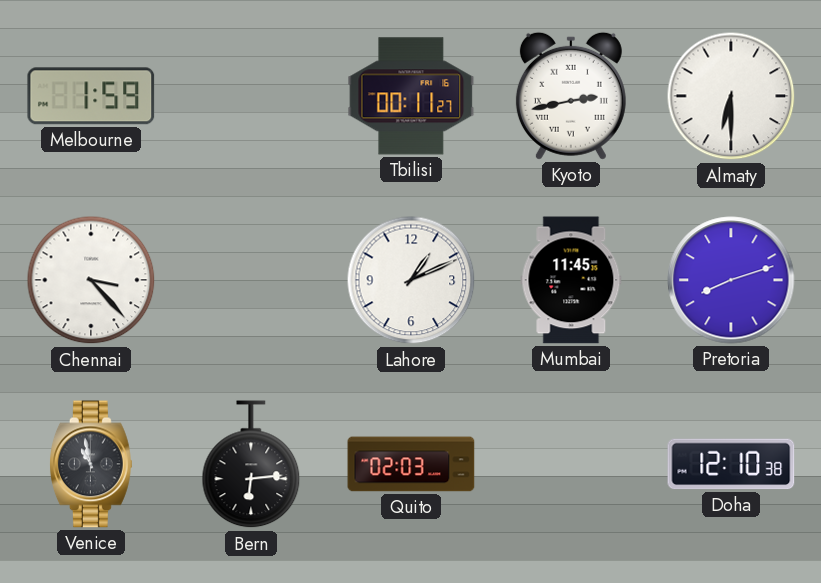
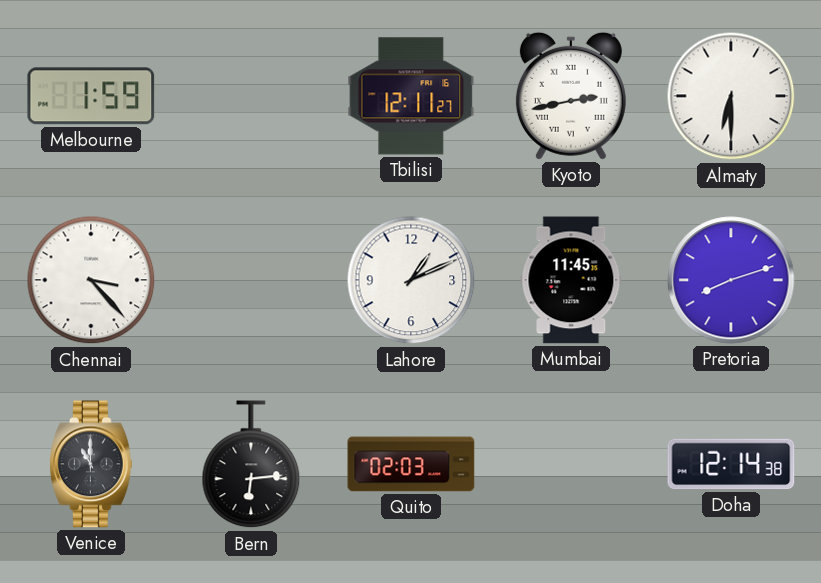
Tbilisi: 00:11 -> 12:11
Venice: 10:58 -> 11:00
Doha: 12:10 -> 12:14
